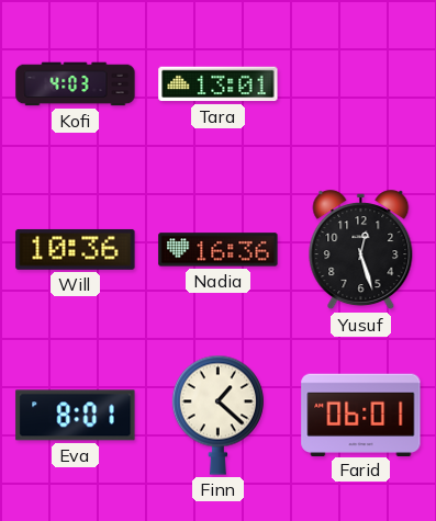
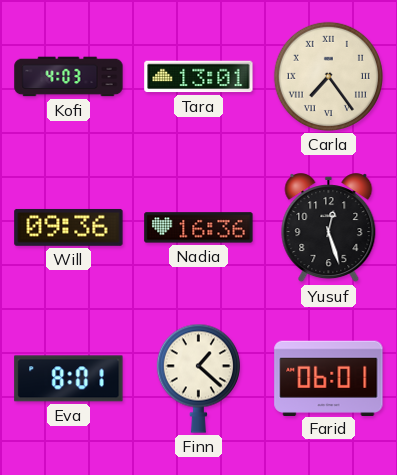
Carla: none -> 7:24
Will: 10:36 -> 09:36
